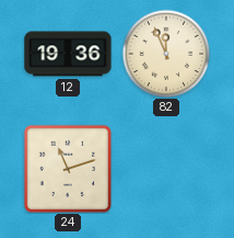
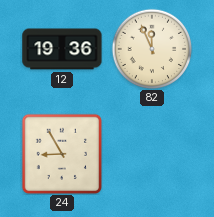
24: 11:12 -> 8:55
